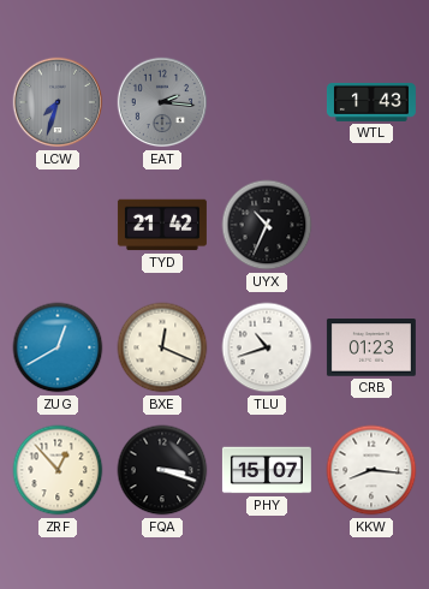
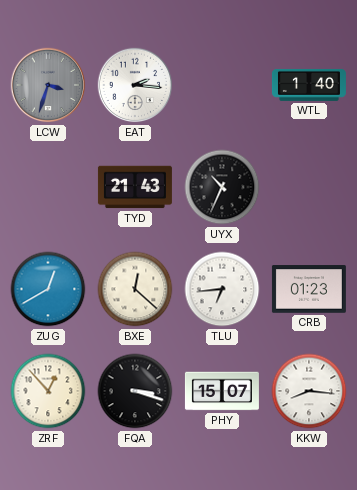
LCW: 7:33 -> 3:33
EAT dial: grey -> white
WTL: 1:43 -> 1:40
TYD: 21:42 -> 21:43
BXE: 12:19 -> 12:22
TLU: 10:42 -> 6:44
